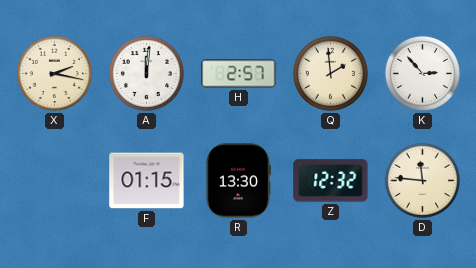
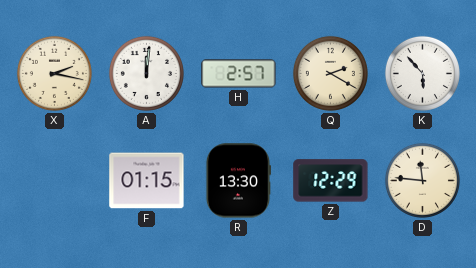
Q: 1:59 -> 2:20
K: 2:53 -> 5:53
Z: 12:32 -> 12:29
